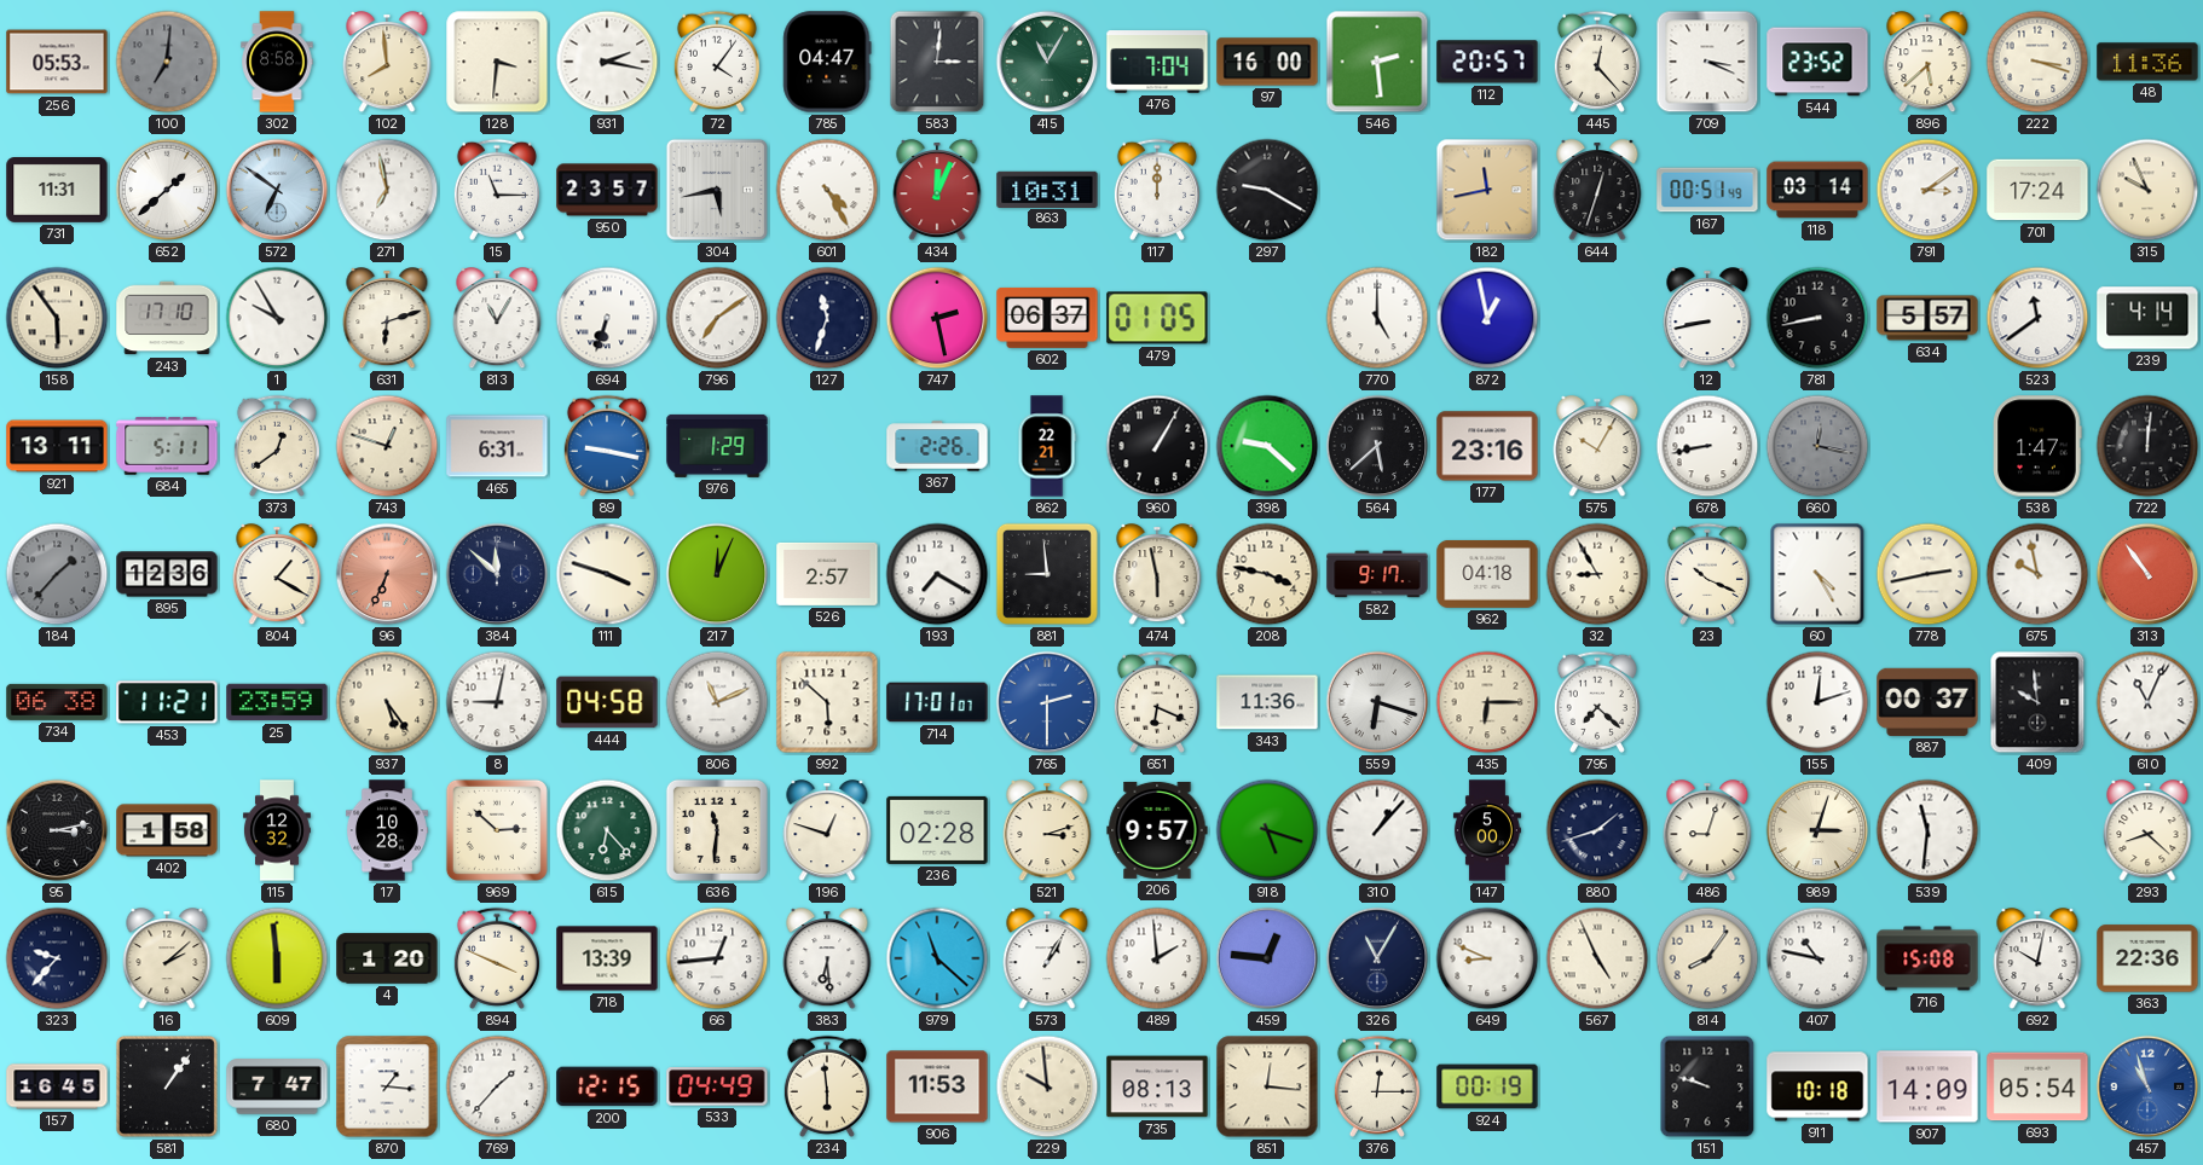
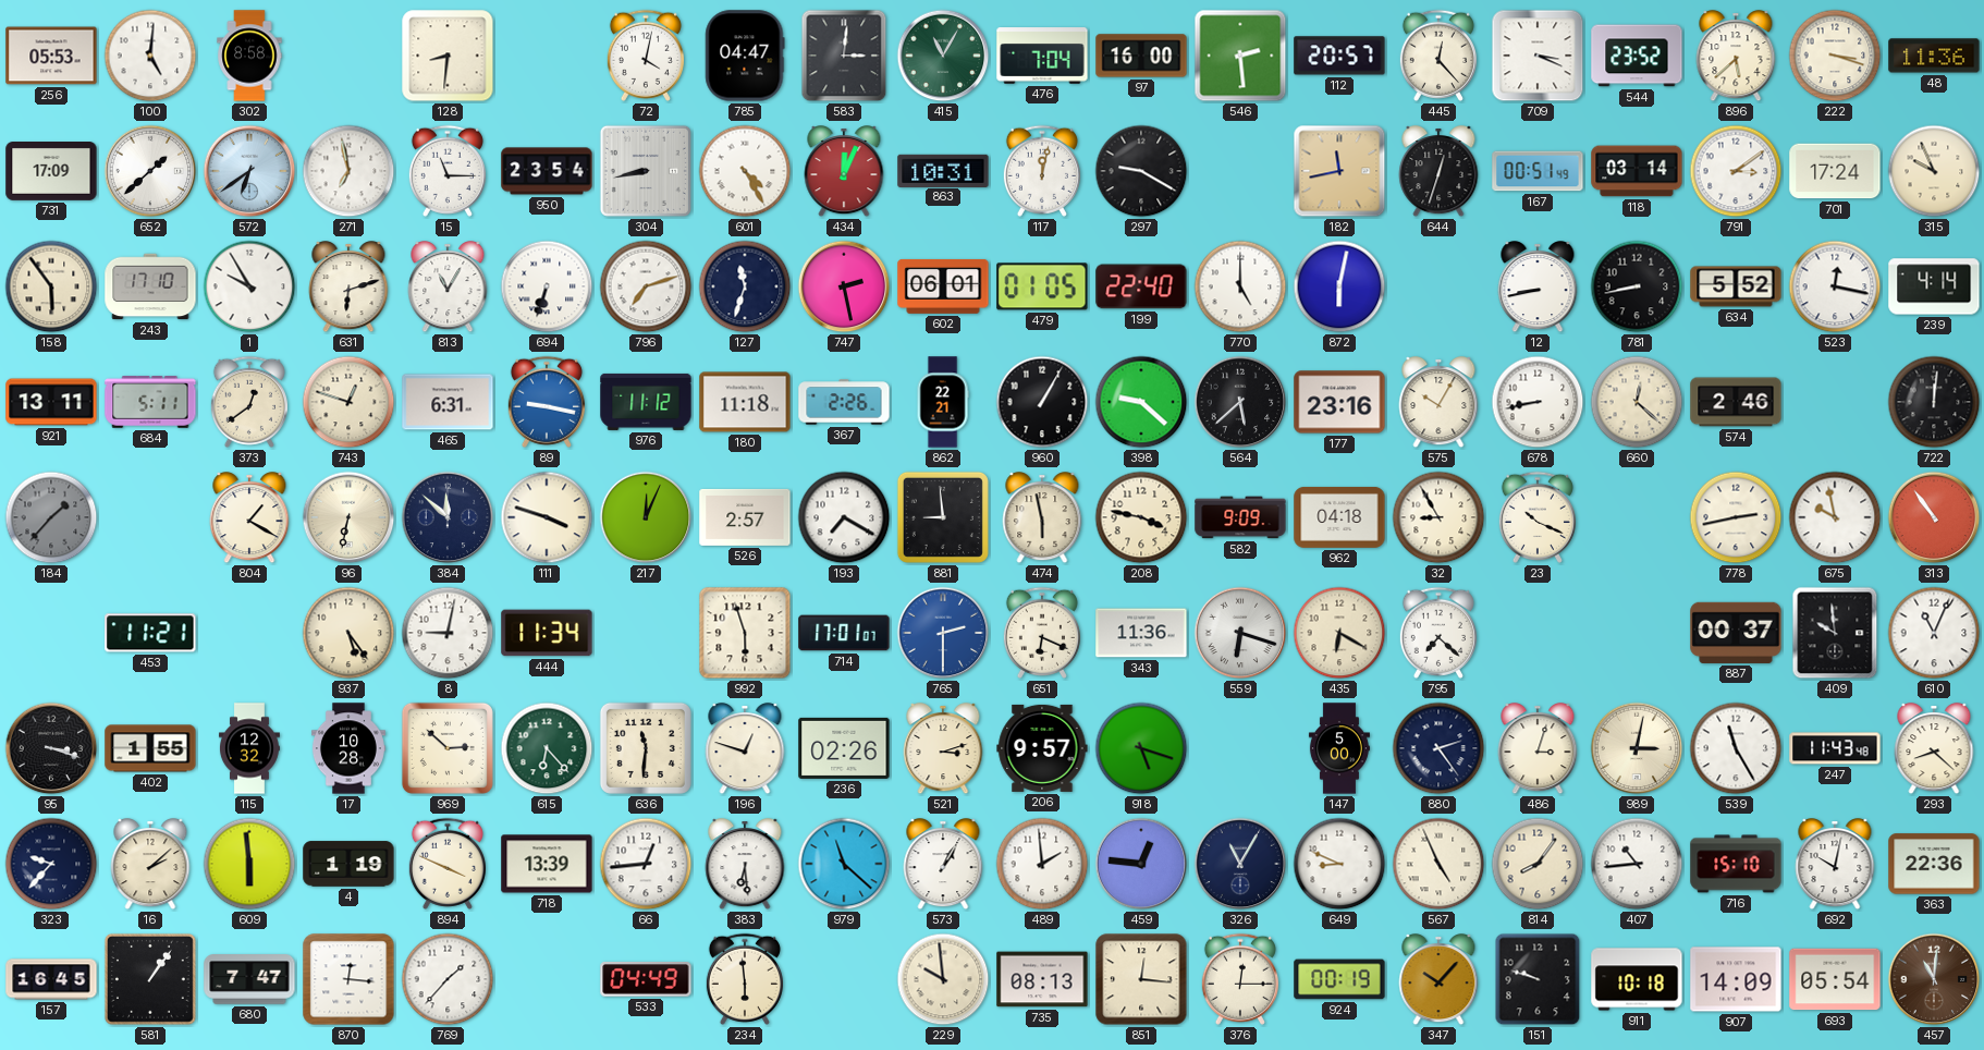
100: 7:01 -> 5:01
100 dial: grey -> white
102: 7:59 -> none
128: 3:31 -> 8:31
931: 2:17 -> none
72: 4:06 -> 4:02
731: 11:31 -> 17:09
572: 6:51 -> 6:39
950: 23:57 -> 23:54
304: 5:43 -> 8:43
117: 12:00 -> 12:02
796: 7:09 -> 7:12
602: 06:37 -> 06:01
199: none -> 22:40
872: 12:58 -> 6:02
634: 5:57 -> 5:52
523: 11:39 -> 12:17
976: 1:29 -> 11:12
180: none -> 11:18
660: 12:17 -> 12:22
660 dial: grey -> cream
574: none -> 2:46
538: 1:47 -> none
895: 12:36 -> none
96: 6:34 -> 6:32
96 dial: salmon -> cream
582: 9:17 -> 9:09
60: 4:25 -> none
734: 06:38 -> none
25: 23:59 -> none
444: 04:58 -> 11:34
806: 11:11 -> none
992: 5:52 -> 5:57
435: 6:15 -> 6:20
155: 12:12 -> none
95: 3:13 -> 3:18
402: 1:58 -> 1:55
236: 02:28 -> 02:26
310: 1:07 -> none
880: 1:42 -> 2:24
486: 9:03 -> 3:03
989: 3:03 -> 3:02
539: 11:31 -> 11:25
247: none -> 11:43
4: 1:20 -> 1:19
407: 10:47 -> 10:44
716: 15:08 -> 15:10
870: 1:16 -> 12:16
200: 12:15 -> none
906: 11:53 -> none
347: none -> 10:07
457: 10:57 -> 11:01
457 dial: blue -> brown
